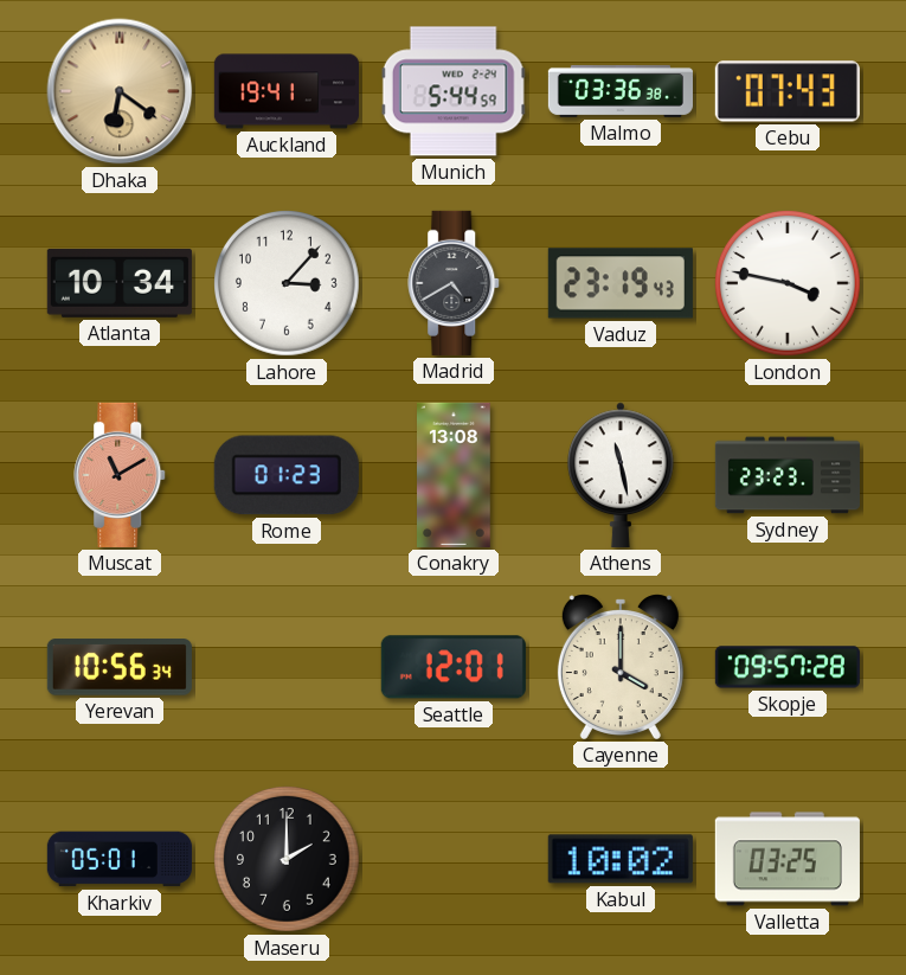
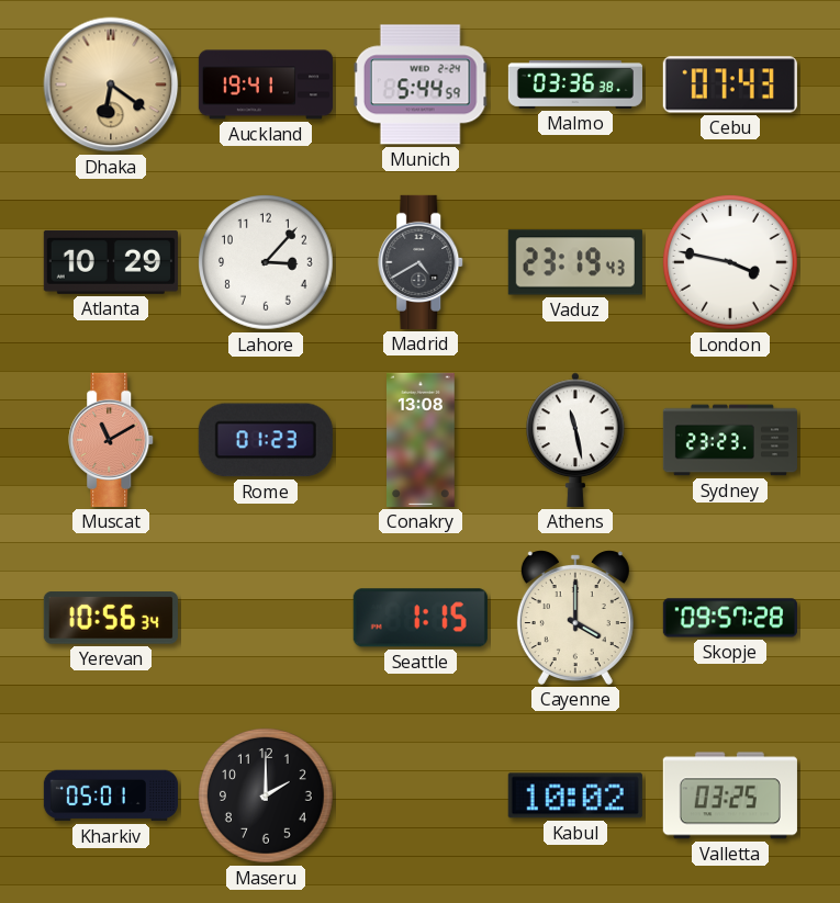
Atlanta: 10:34 -> 10:29
Seattle: 12:01 -> 1:15
